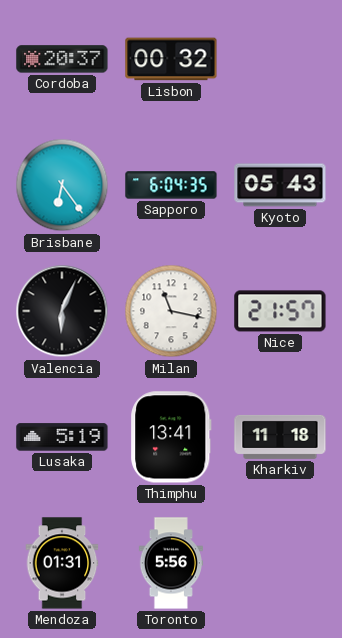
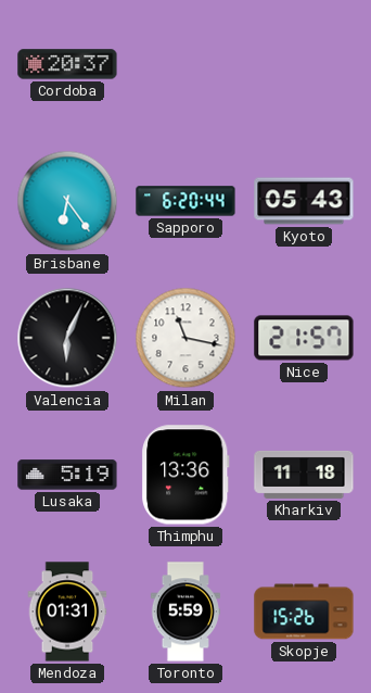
Lisbon: 00:32 -> none
Sapporo: 6:04 -> 6:20
Thimphu: 13:41 -> 13:36
Toronto: 5:56 -> 5:59
Skopje: none -> 15:26
